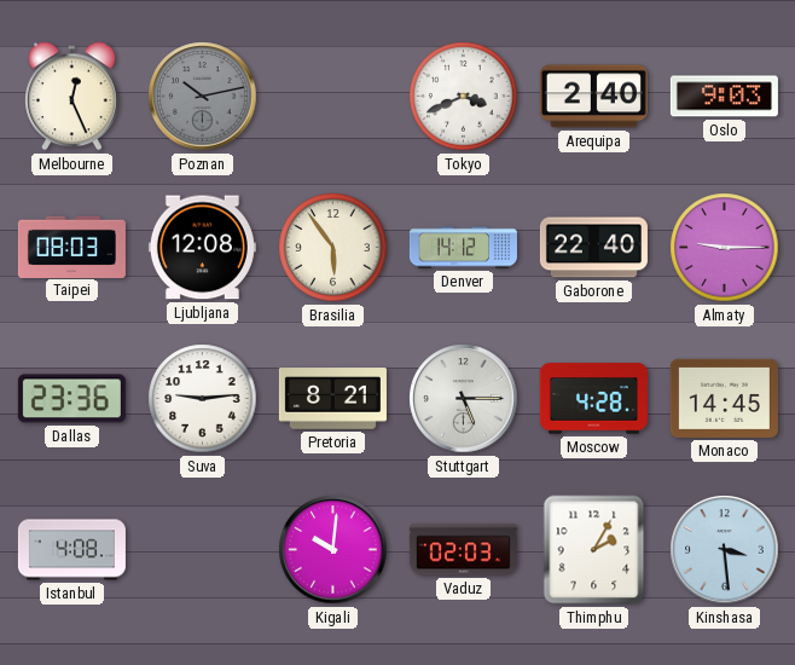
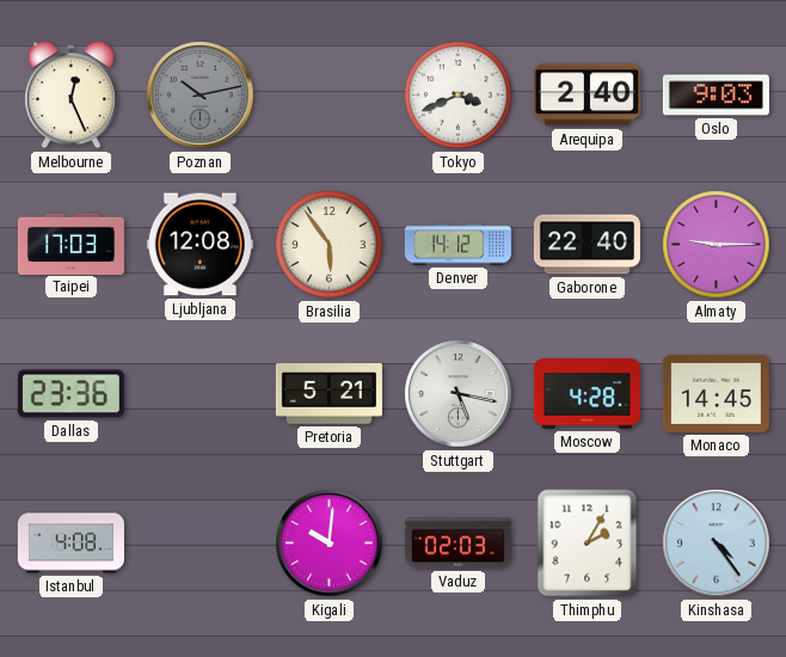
Taipei: 08:03 -> 17:03
Suva: 9:14 -> none
Pretoria: 8:21 -> 5:21
Stuttgart: 5:15 -> 5:17
Kinshasa: 3:29 -> 4:24
